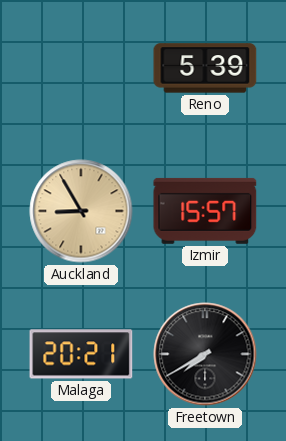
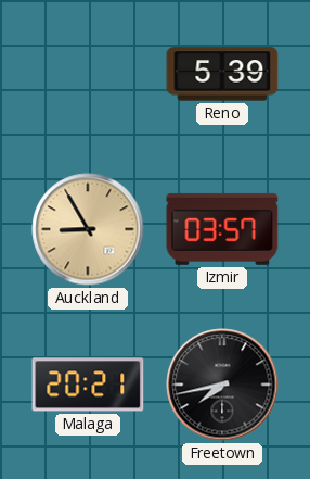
Izmir: 15:57 -> 03:57
Freetown: 7:40 -> 7:43
